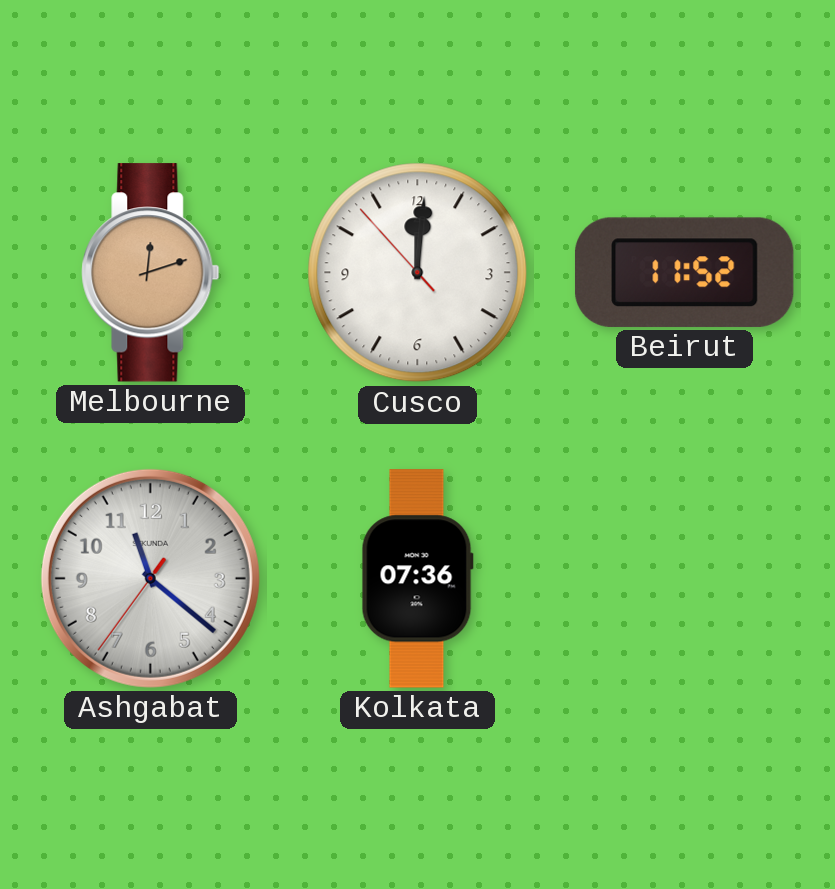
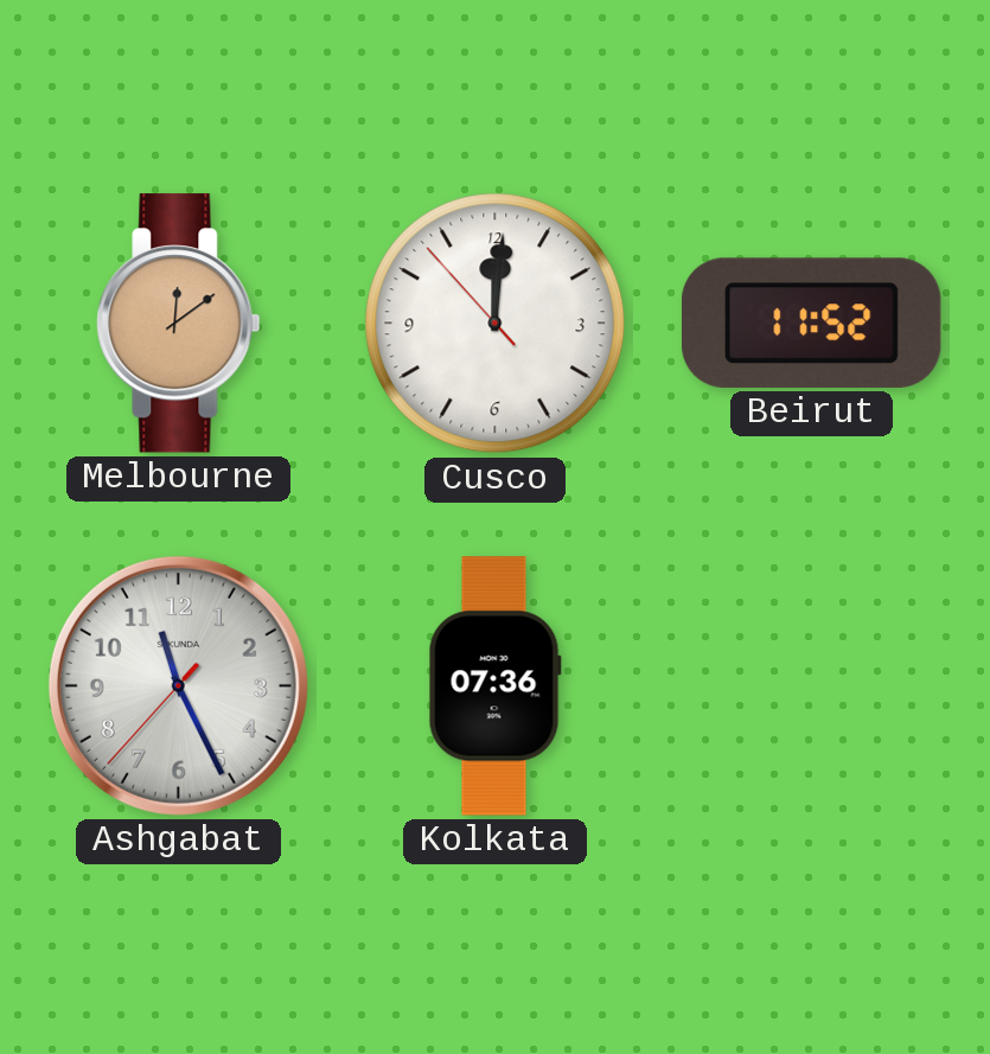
Melbourne: 12:12 -> 12:09
Ashgabat: 11:21 -> 11:25
